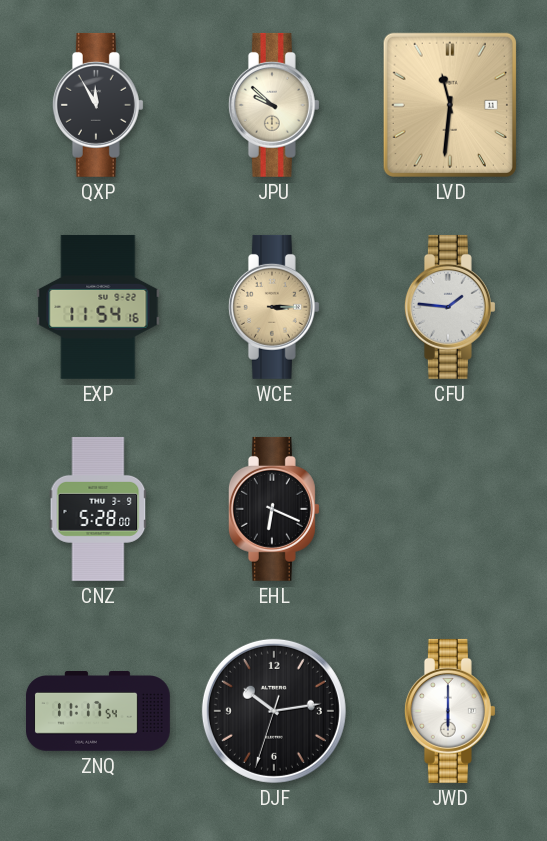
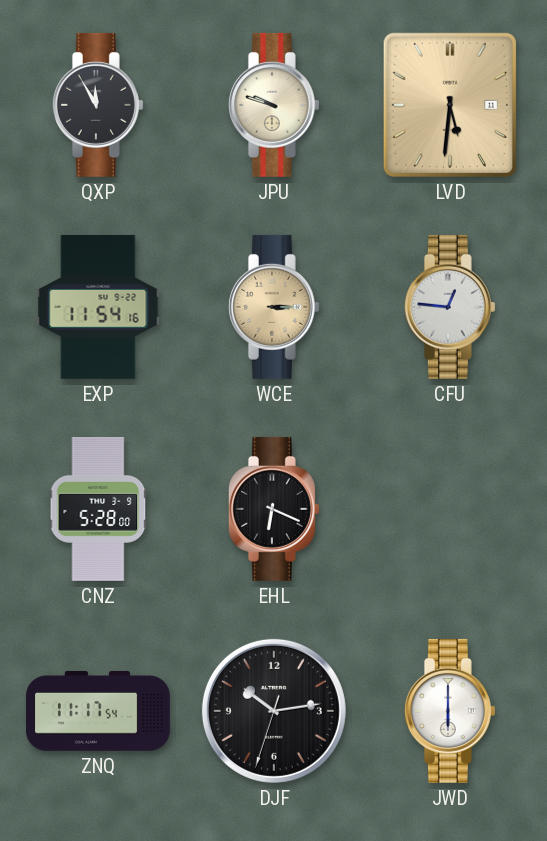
JPU: 9:52 -> 9:48
LVD: 11:31 -> 5:31
CFU: 1:46 -> 12:46
